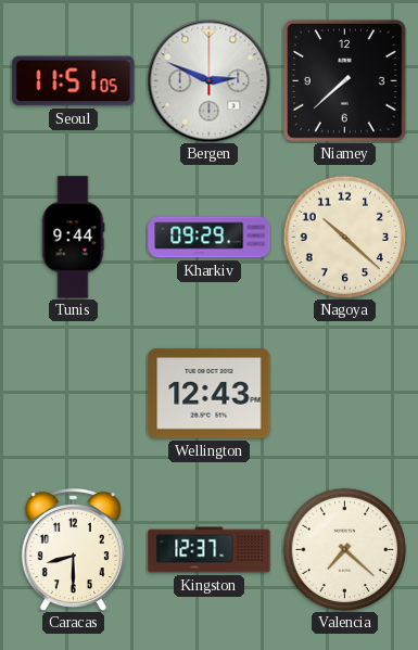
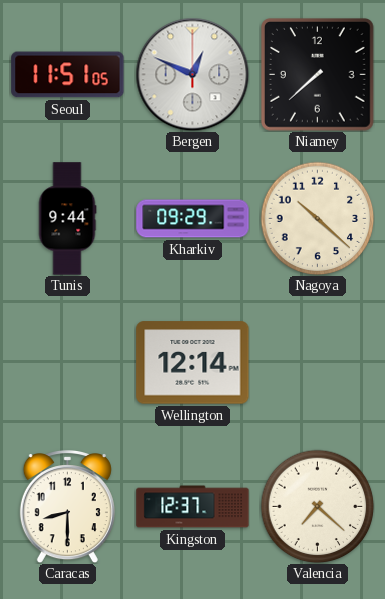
Bergen: 2:49 -> 12:49
Wellington: 12:43 -> 12:14
